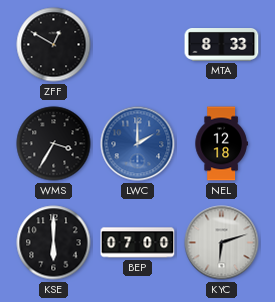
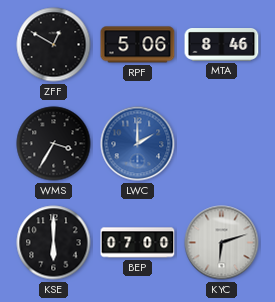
RPF: none -> 5:06
MTA: 8:33 -> 8:46
NEL: 12:18 -> none
